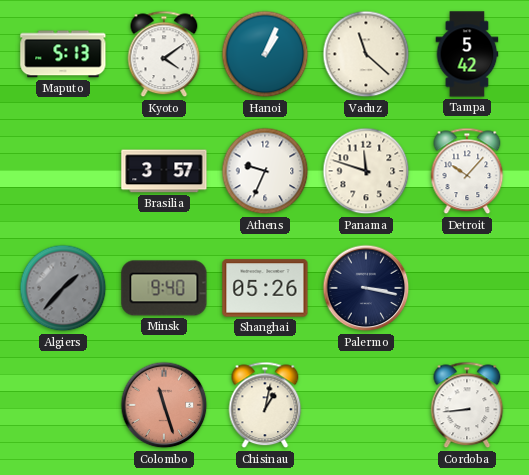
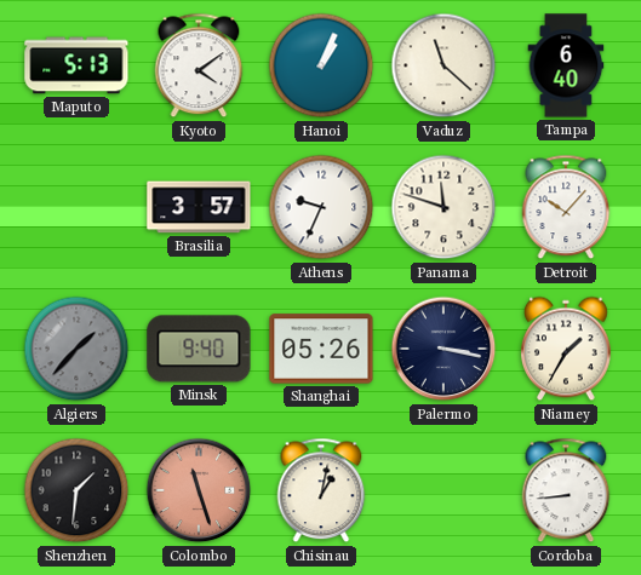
Tampa: 5:42 -> 6:40
Niamey: none -> 1:35
Shenzhen: none -> 1:31
